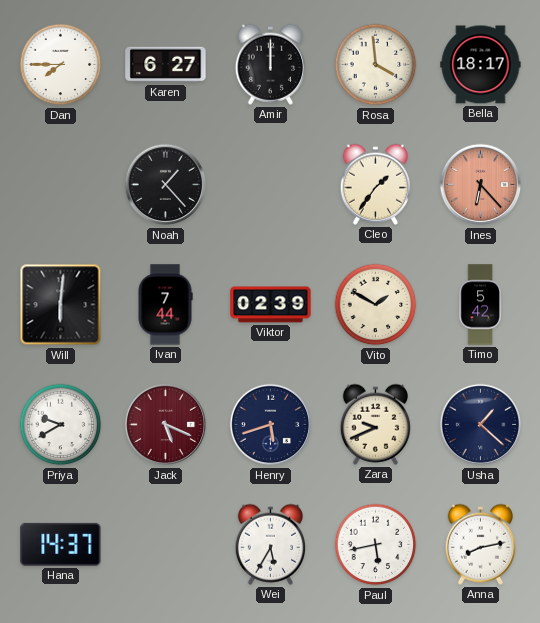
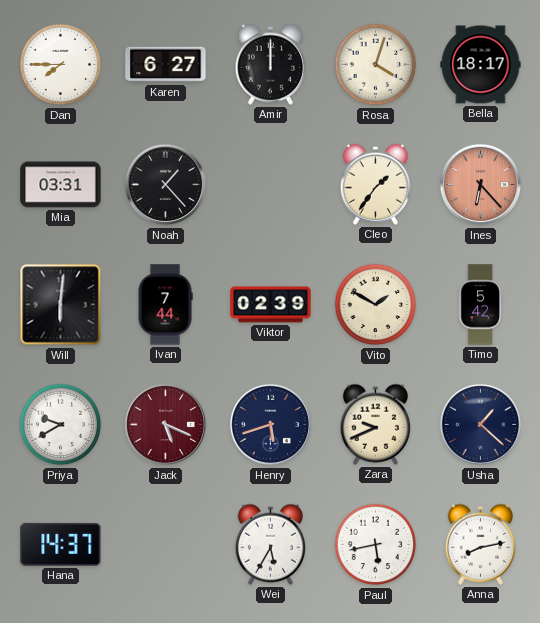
Rosa: 3:59 -> 4:03
Mia: none -> 03:31
